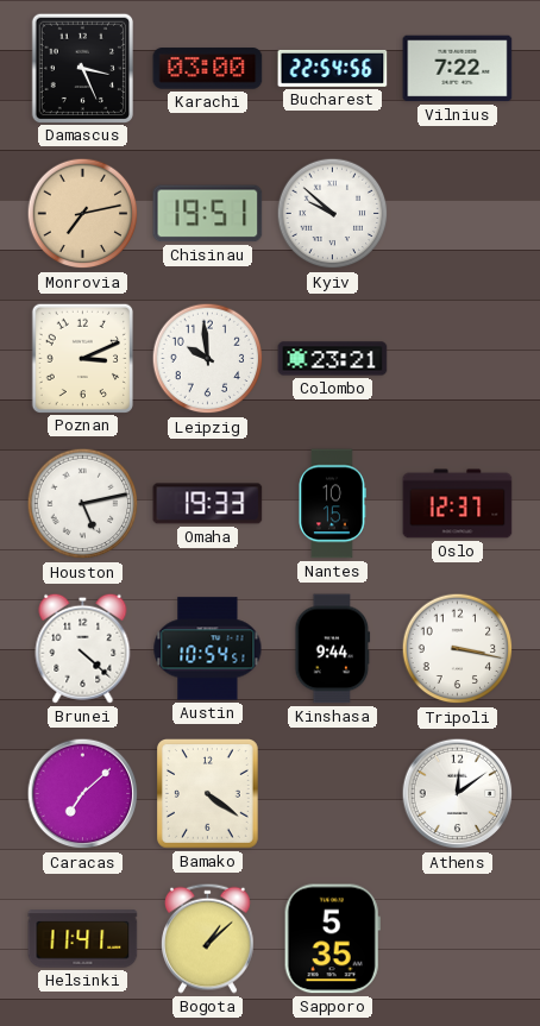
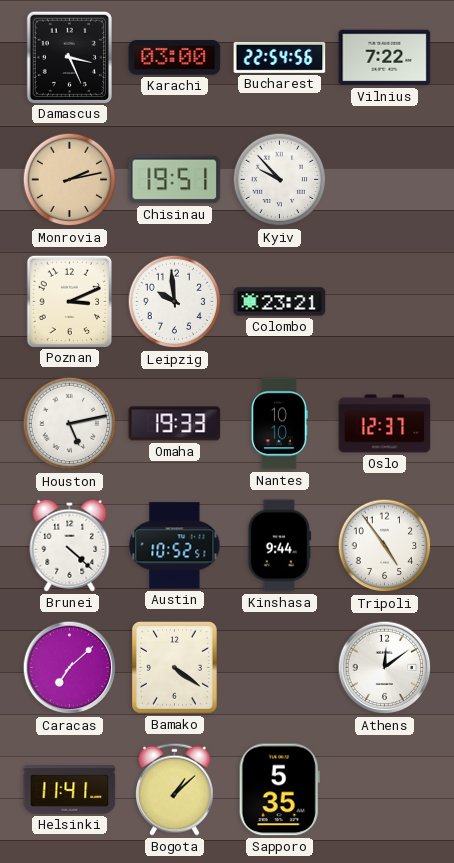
Monrovia: 7:13 -> 2:13
Kyiv: 9:52 -> 9:53
Nantes: 10:15 -> 10:10
Austin: 10:54 -> 10:52
Tripoli: 3:17 -> 4:54
